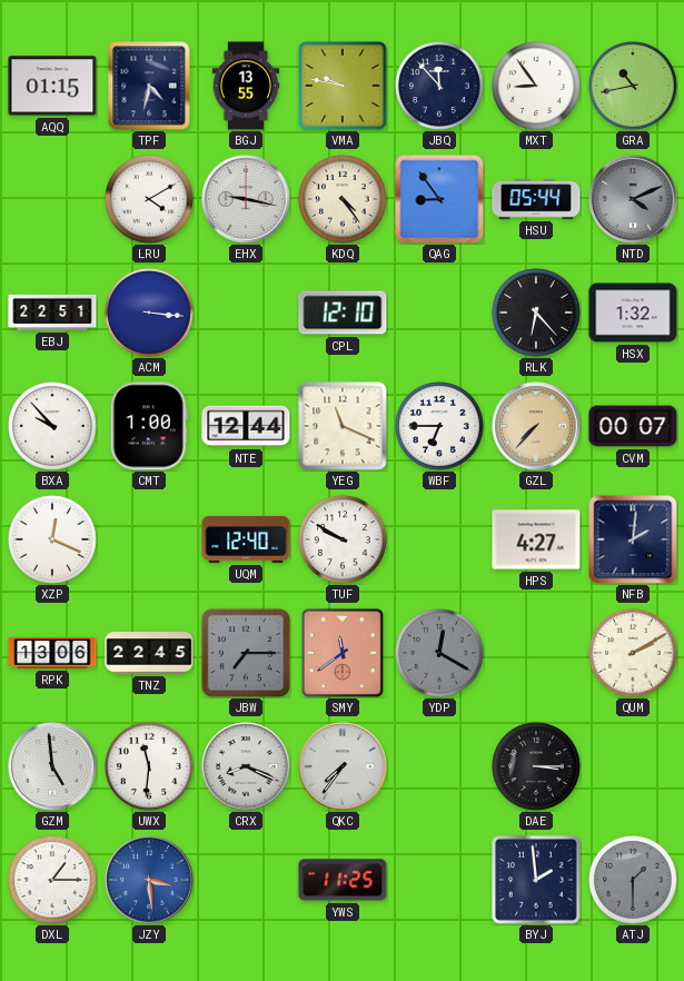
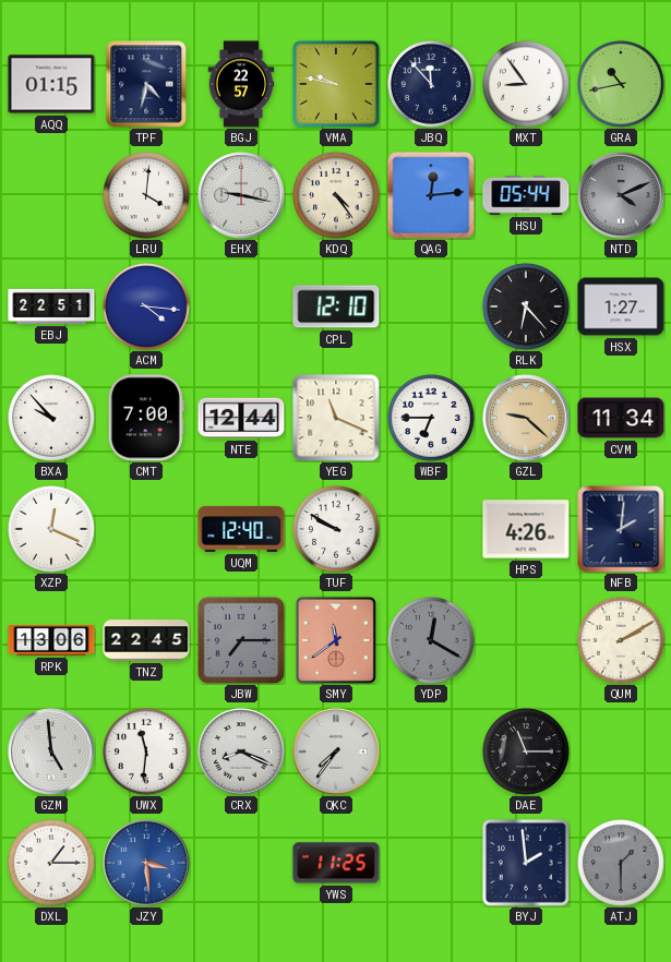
BGJ: 13:55 -> 22:57
LRU: 4:10 -> 4:01
QAG: 8:54 -> 12:14
ACM: 3:16 -> 4:16
HSX: 1:32 -> 1:27
CMT: 1:00 -> 7:00
GZL: 7:37 -> 9:22
CVM: 00:07 -> 11:34
HPS: 4:27 -> 4:26
DAE: 3:15 -> 11:15
